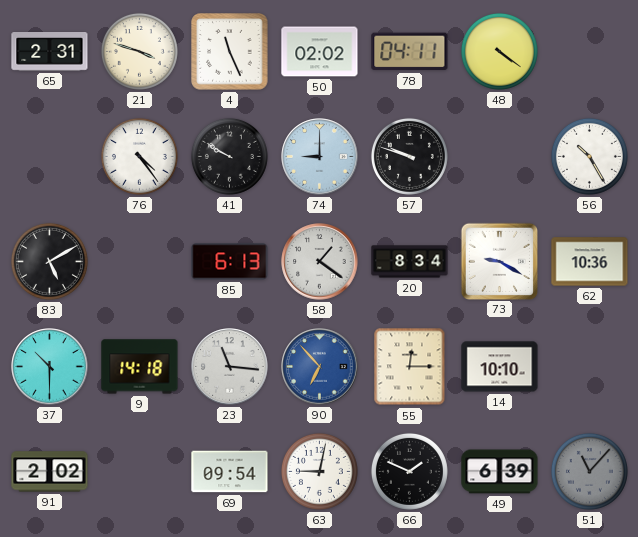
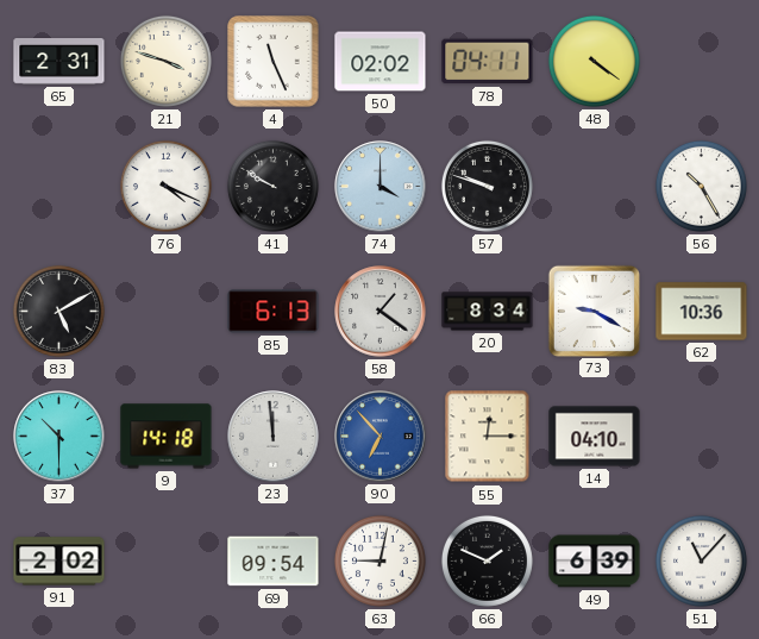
76: 4:24 -> 4:19
74: 9:00 -> 4:00
23: 11:16 -> 11:59
14: 10:10 -> 04:10
51 dial: grey -> white
